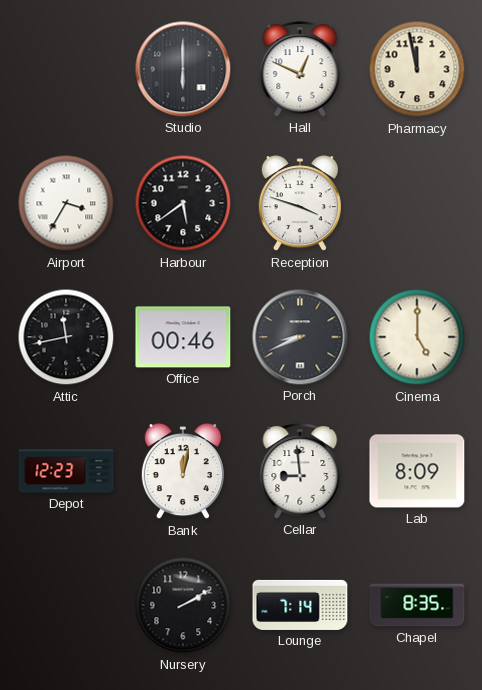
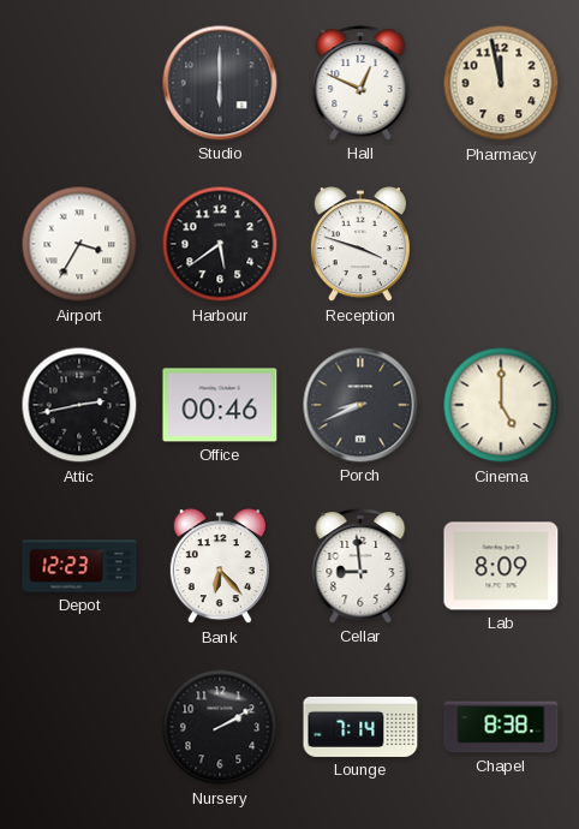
Attic: 11:43 -> 2:43
Bank: 12:02 -> 6:23
Chapel: 8:35 -> 8:38
